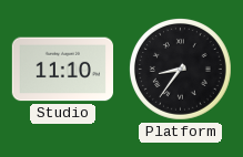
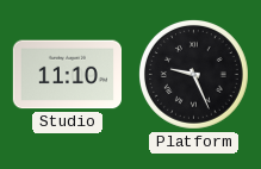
Platform: 8:36 -> 9:26
